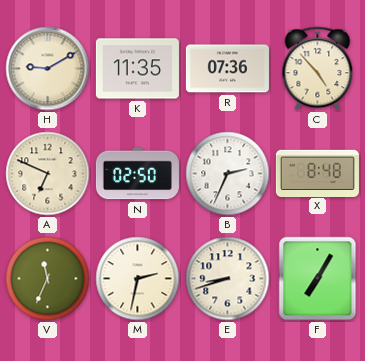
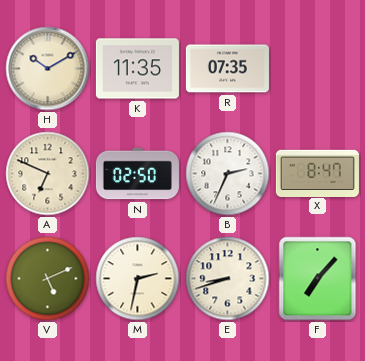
H: 9:10 -> 10:10
R: 07:36 -> 07:35
C: 4:53 -> none
X: 8:48 -> 8:47
V: 11:34 -> 5:11
F: 7:05 -> 7:07
